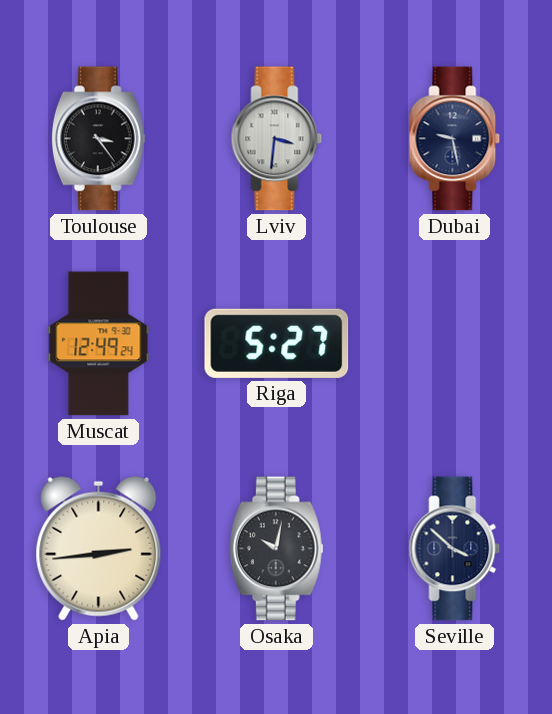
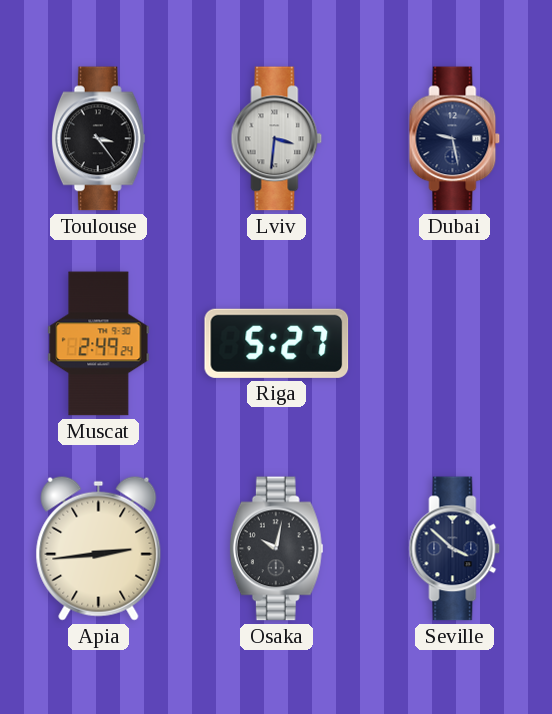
Muscat: 12:49 -> 2:49
